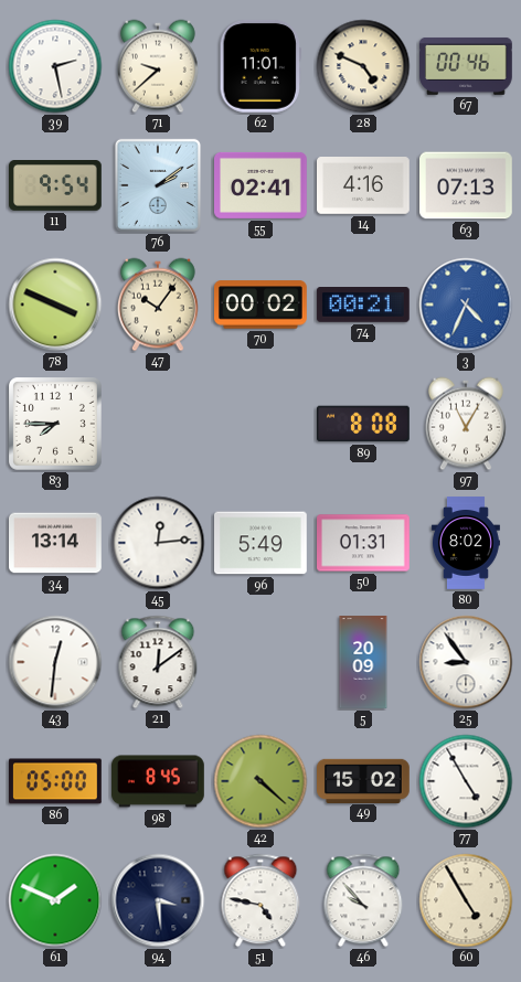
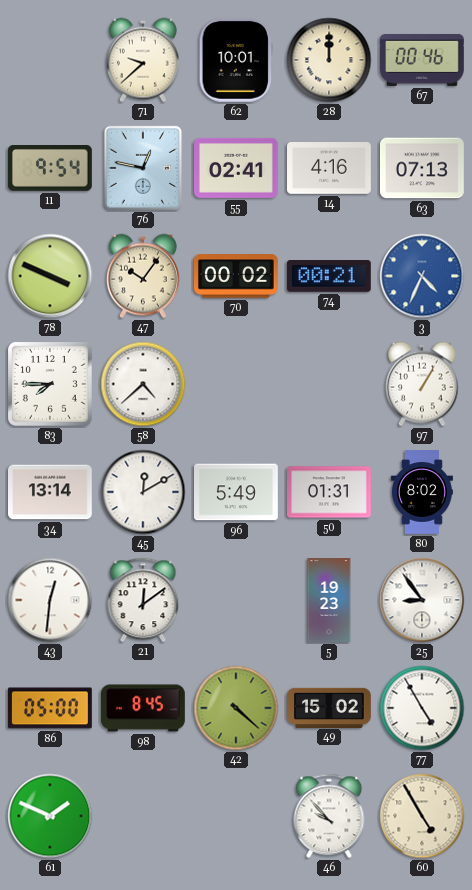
39: 2:28 -> none
62: 11:01 -> 10:01
28: 4:49 -> 12:00
76: 2:09 -> 12:47
58: none -> 4:38
89: 8:08 -> none
97: 11:05 -> 1:05
45: 12:14 -> 12:10
5: 20:09 -> 19:23
94: 3:29 -> none
51: 4:47 -> none
